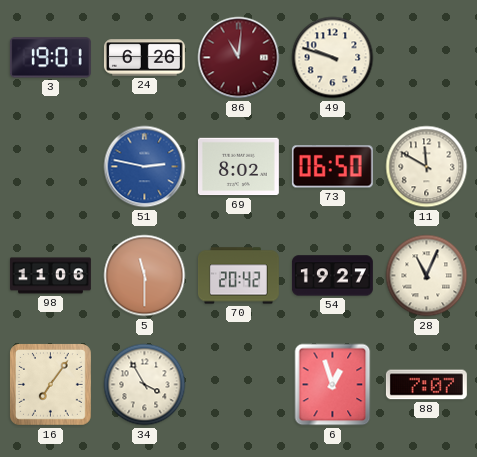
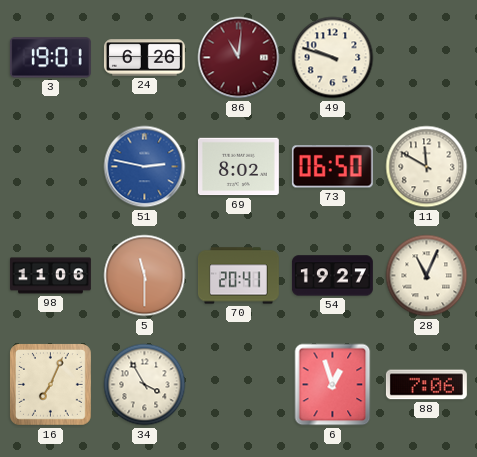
70: 20:42 -> 20:41
16: 7:06 -> 7:04
88: 7:07 -> 7:06
